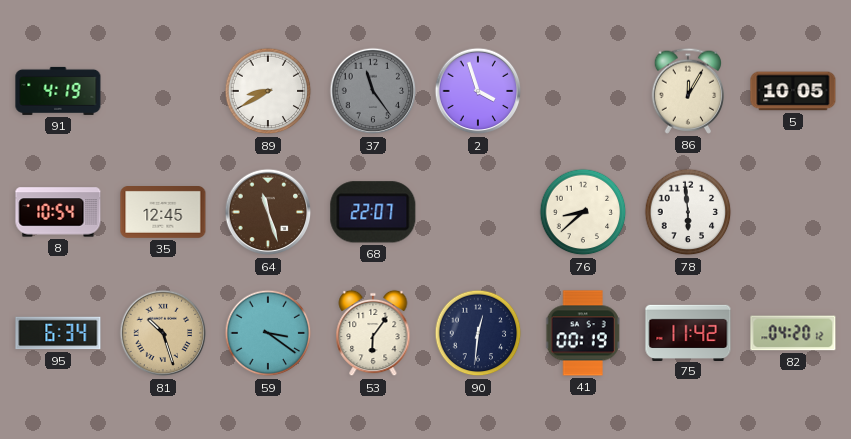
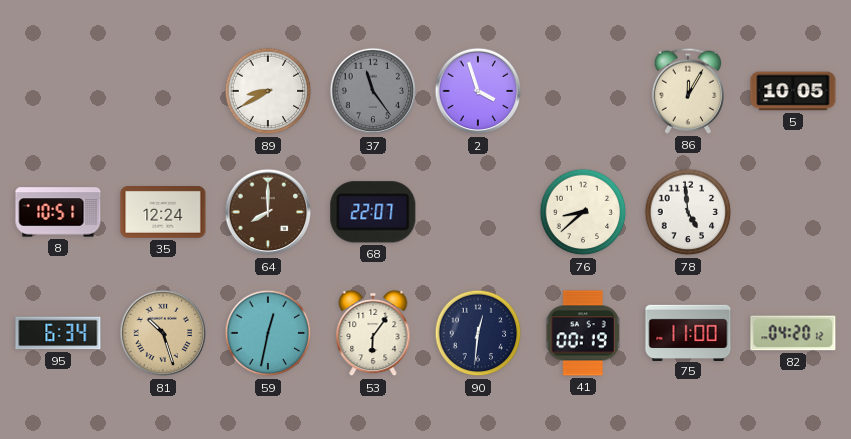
91: 4:19 -> none
8: 10:54 -> 10:51
35: 12:45 -> 12:24
64: 11:27 -> 8:00
78: 5:59 -> 4:59
59: 3:21 -> 12:32
75: 11:42 -> 11:00
